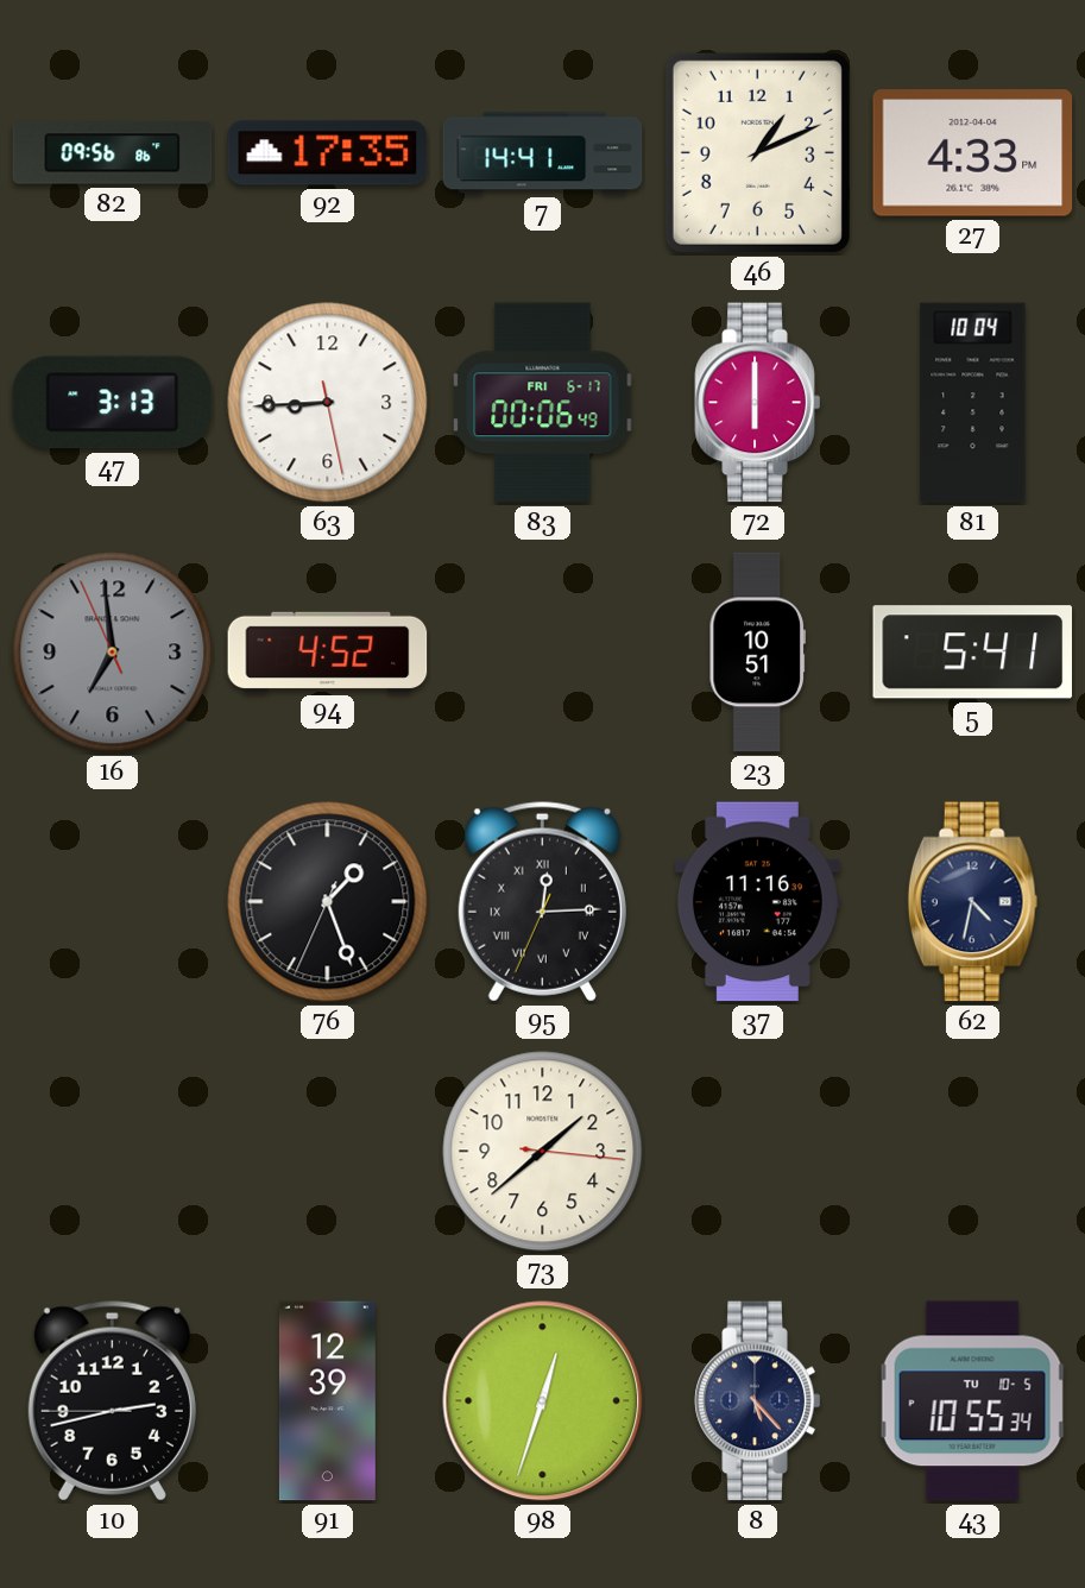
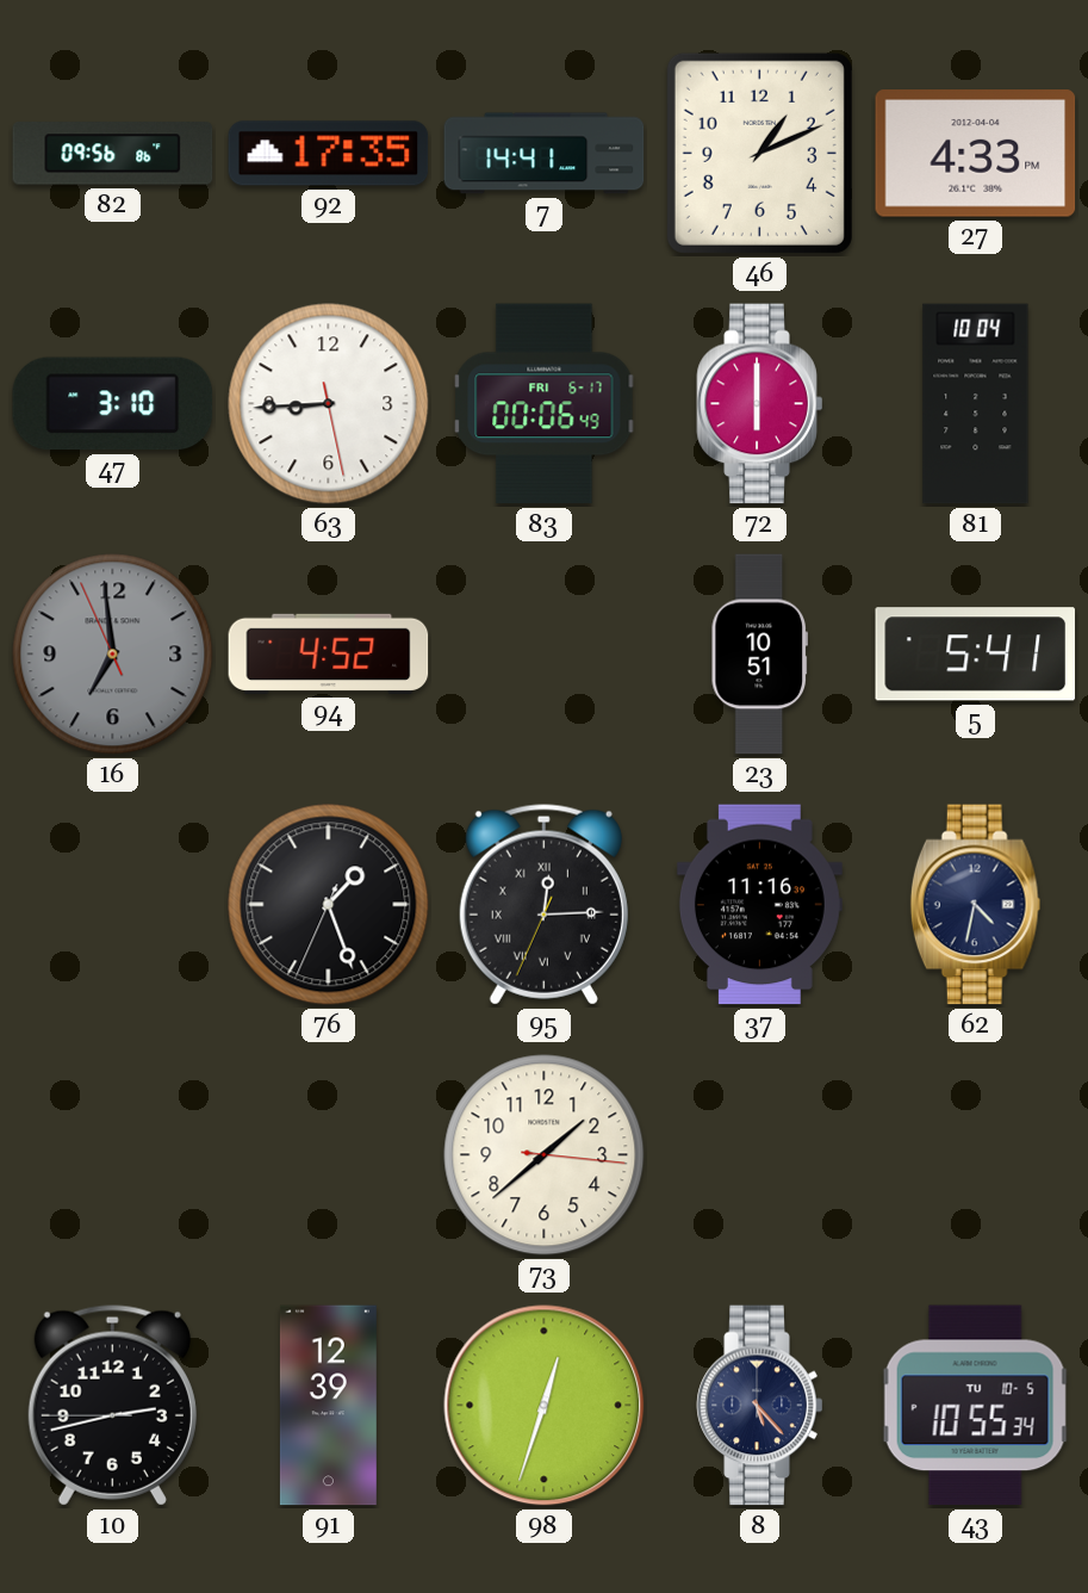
47: 3:13 -> 3:10
